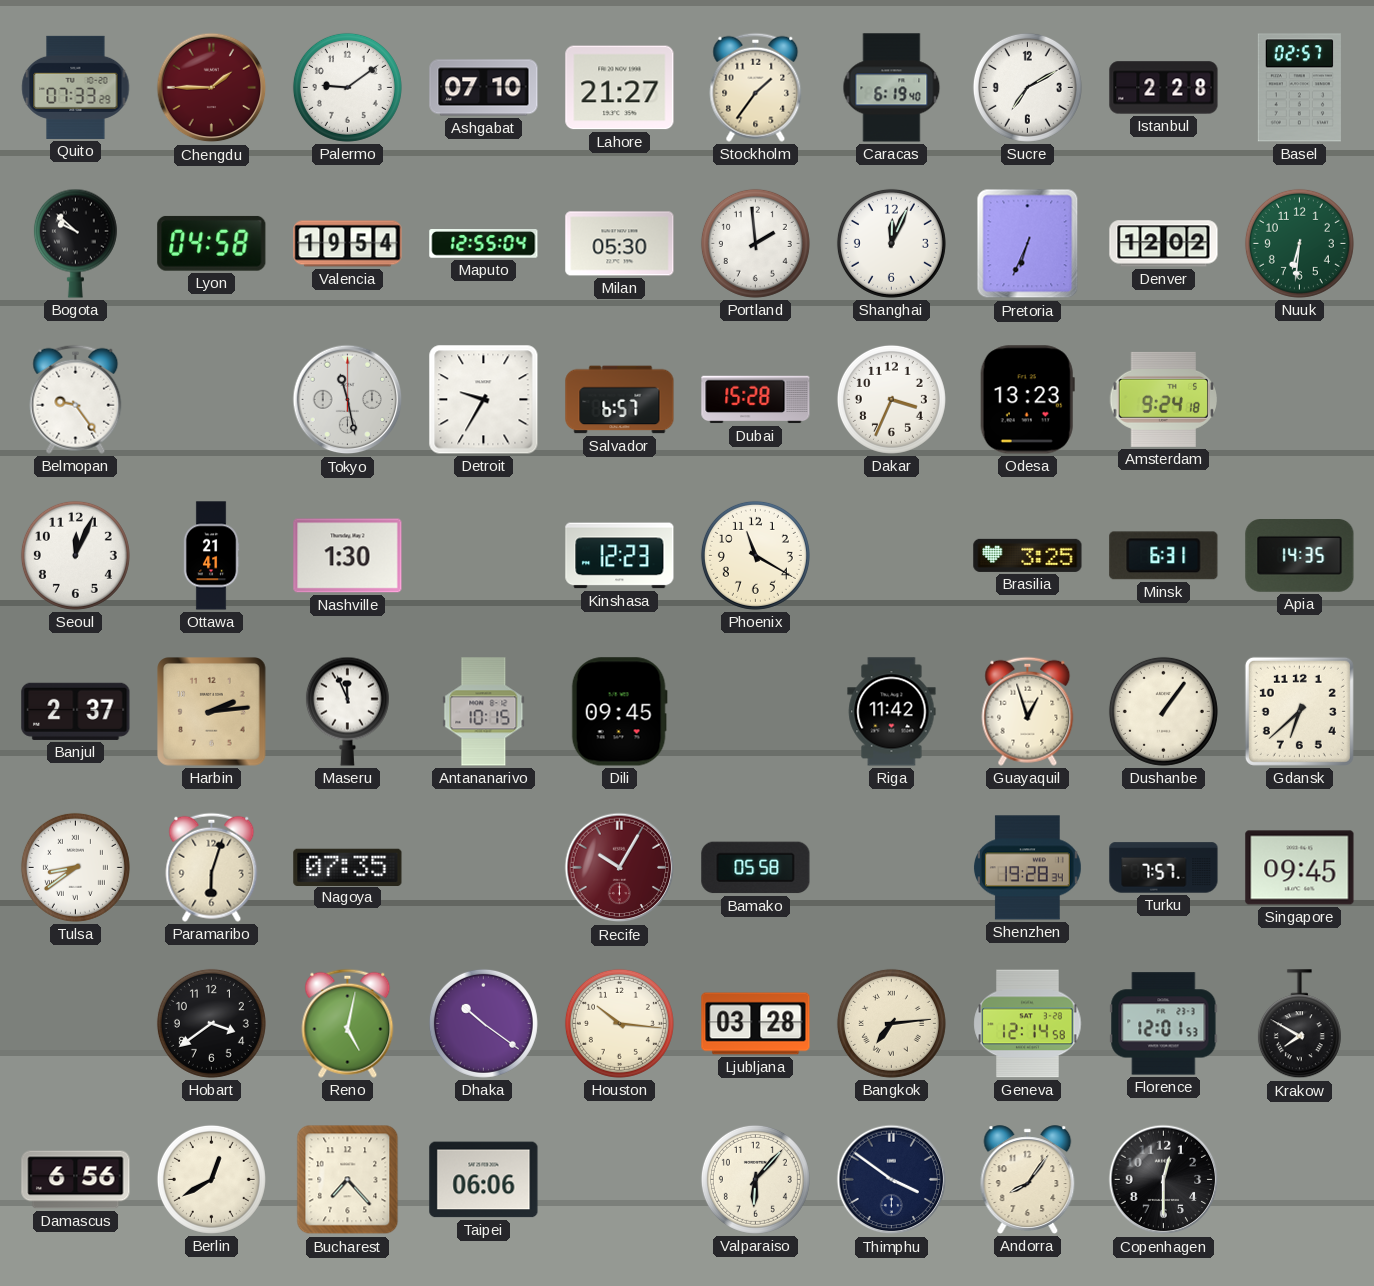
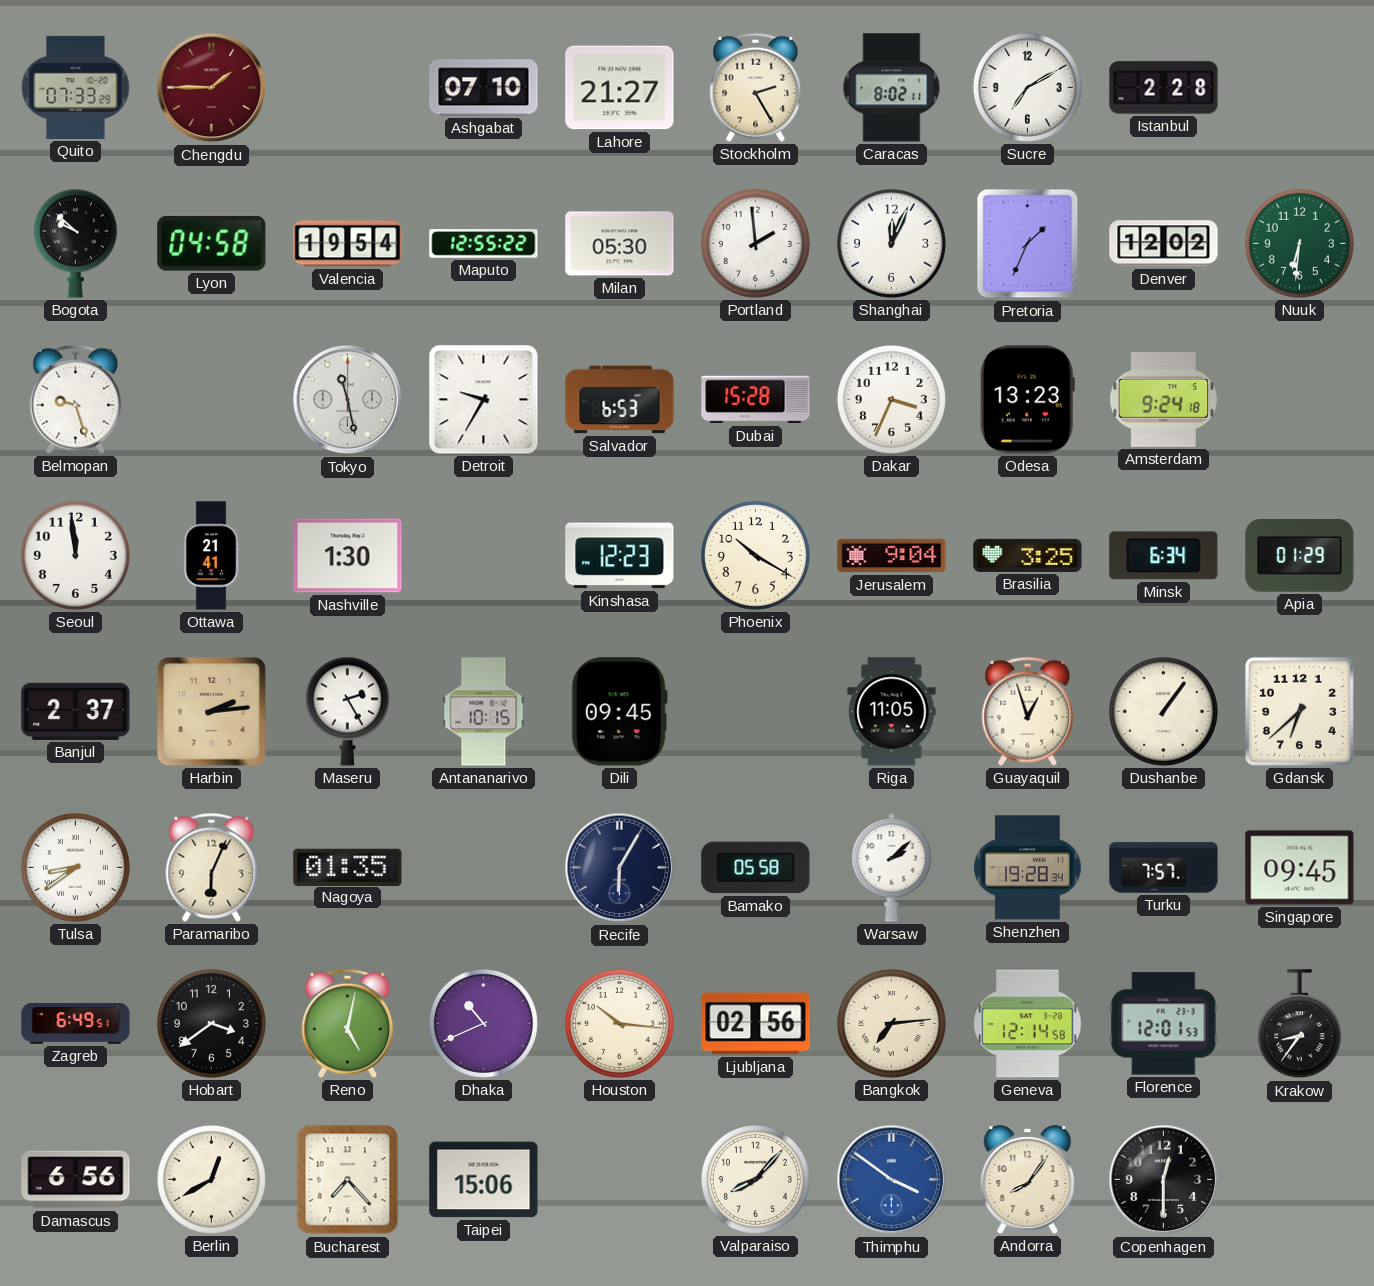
Palermo: 9:09 -> none
Stockholm: 1:36 -> 2:25
Caracas: 6:19 -> 8:02
Basel: 02:57 -> none
Maputo: 12:55:04 -> 12:55:22
Pretoria: 6:34 -> 1:34
Belmopan: 9:24 -> 9:27
Salvador: 6:57 -> 6:53
Seoul: 12:04 -> 11:59
Phoenix: 11:20 -> 10:20
Jerusalem: none -> 9:04
Minsk: 6:31 -> 6:34
Apia: 14:35 -> 01:29
Maseru: 11:56 -> 2:25
Riga: 11:42 -> 11:05
Paramaribo: 6:03 -> 6:04
Nagoya: 07:35 -> 01:35
Recife: 10:05 -> 6:05
Recife dial: burgundy -> navy
Warsaw: none -> 2:08
Zagreb: none -> 6:49
Dhaka: 10:21 -> 10:41
Ljubljana: 03:28 -> 02:56
Krakow: 7:50 -> 8:36
Taipei: 06:06 -> 15:06
Valparaiso: 6:07 -> 8:07
Thimphu dial: navy -> blue
